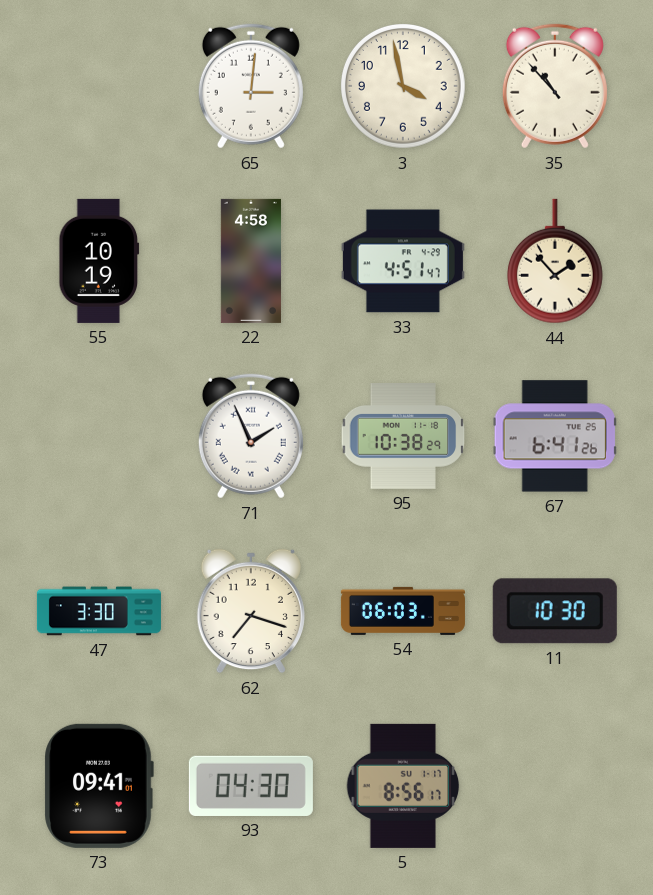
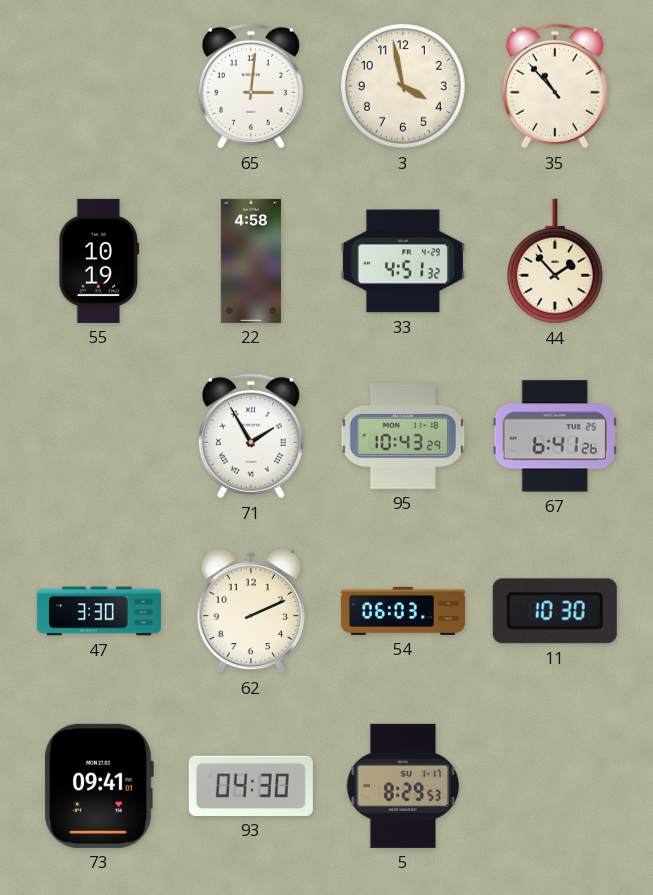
33: 4:51:47 -> 4:51:32
71: 1:56 -> 1:55
95: 10:38 -> 10:43
62: 7:18 -> 2:11
5: 8:56 -> 8:29
